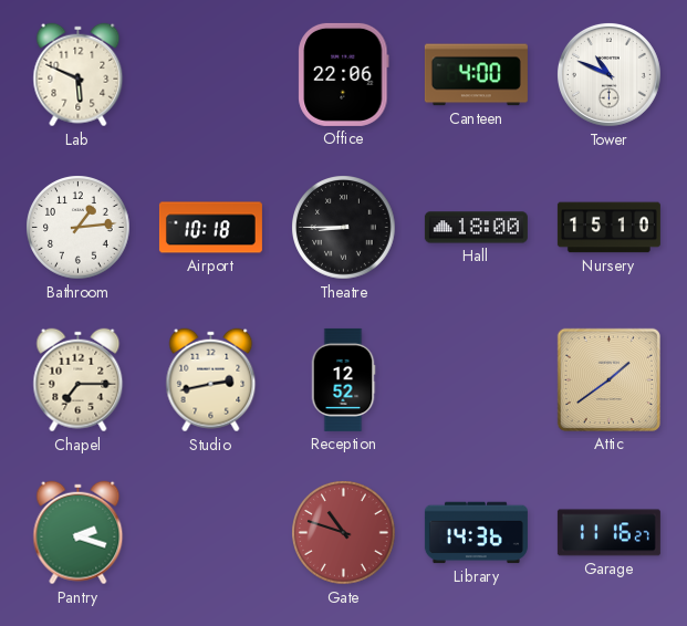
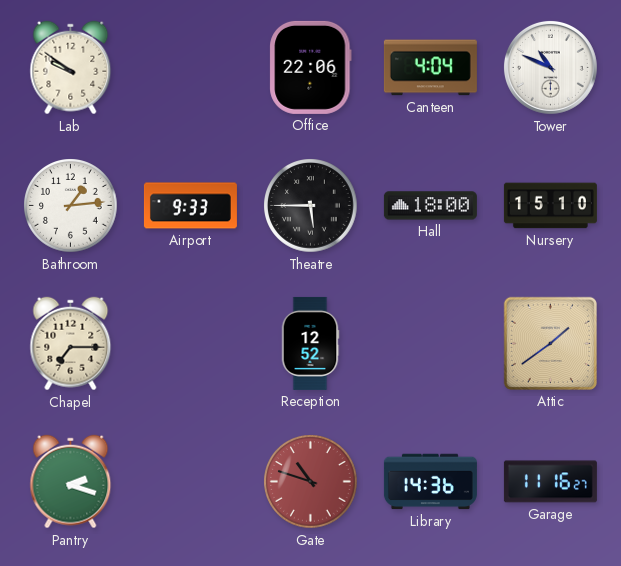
Lab: 5:49 -> 9:51
Canteen: 4:00 -> 4:04
Airport: 10:18 -> 9:33
Theatre: 8:45 -> 5:45
Studio: 2:43 -> none
